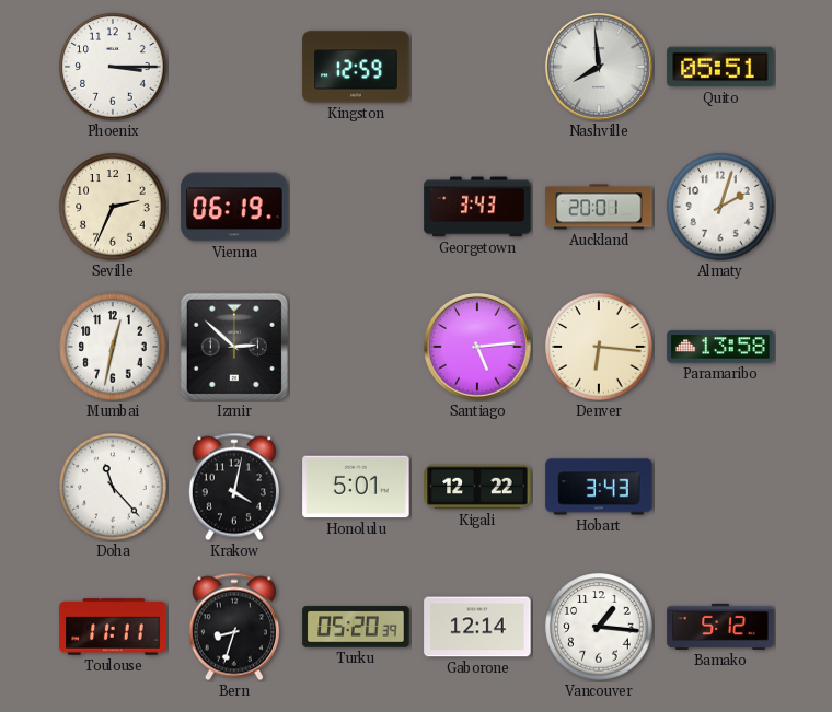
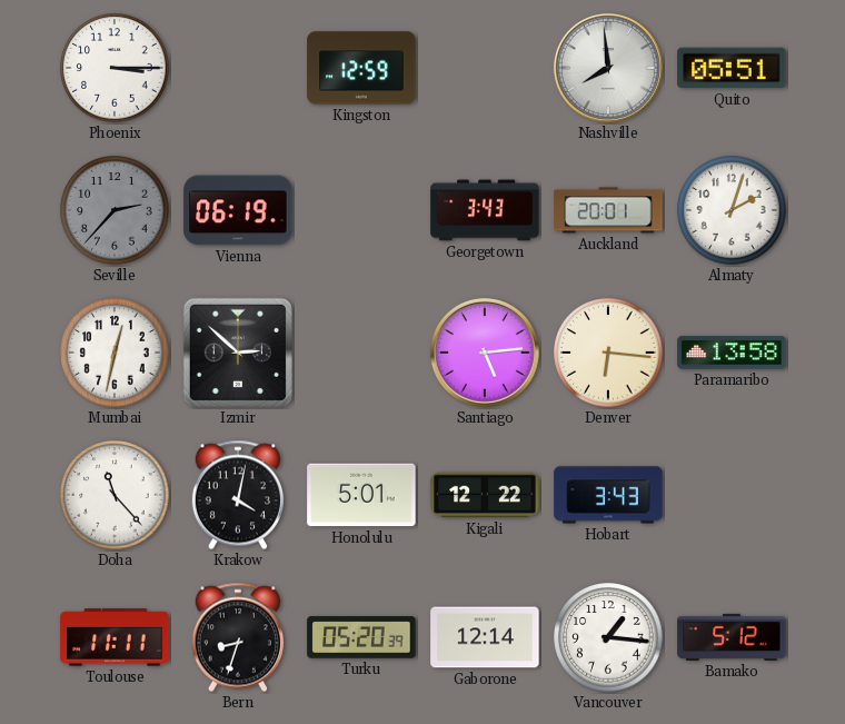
Seville: 2:34 -> 2:37
Seville dial: cream -> grey
